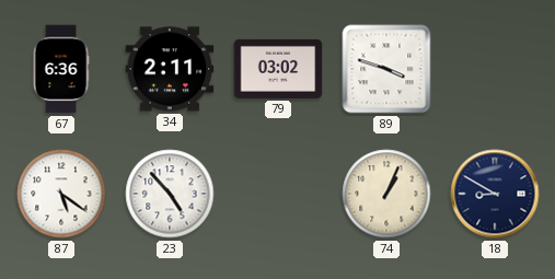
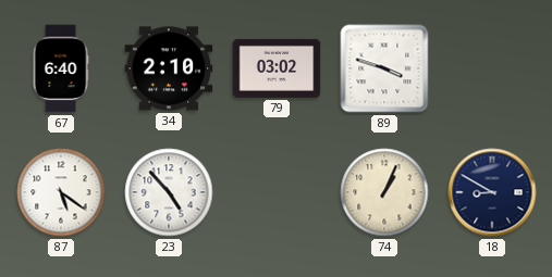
67: 6:36 -> 6:40
34: 2:11 -> 2:10
